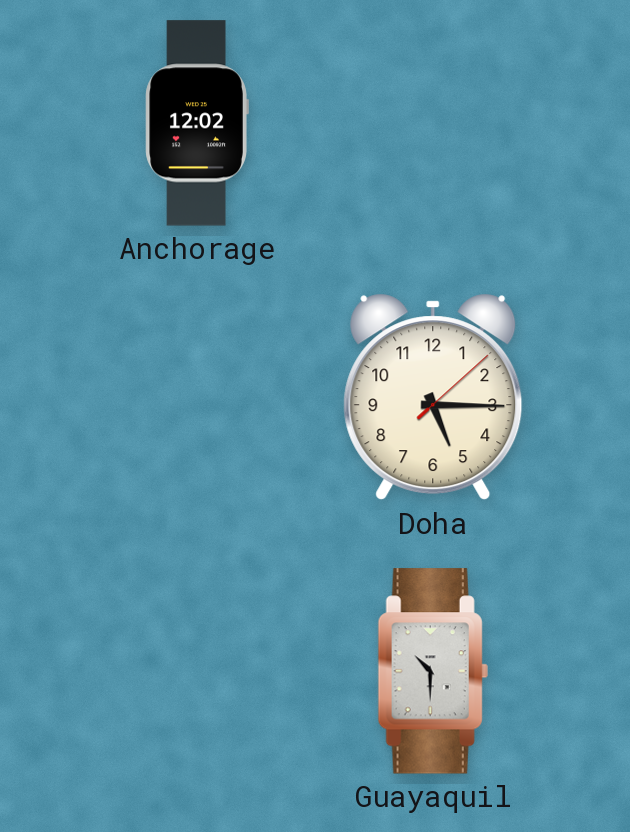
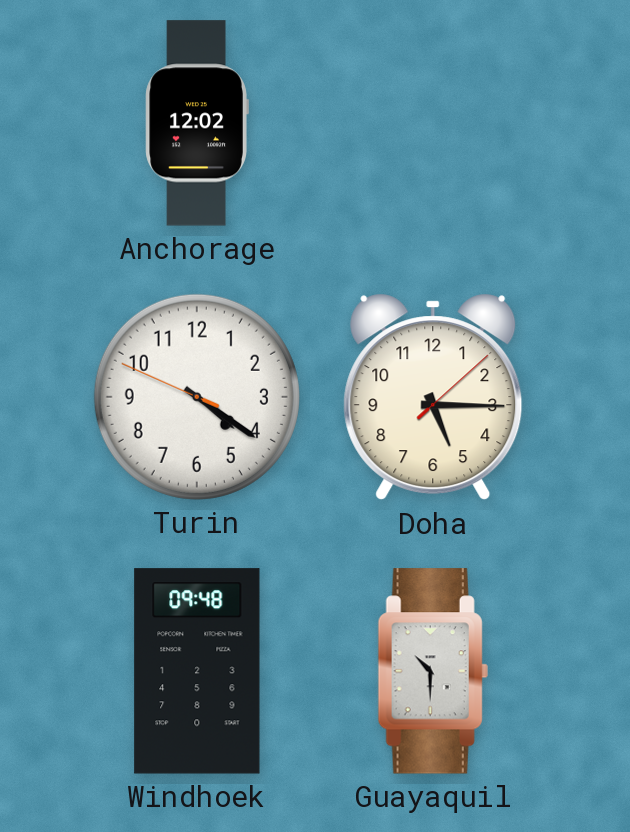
Turin: none -> 4:20
Windhoek: none -> 09:48
